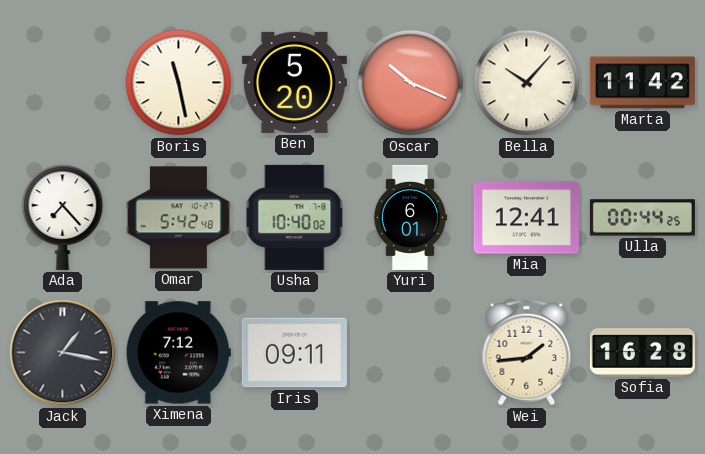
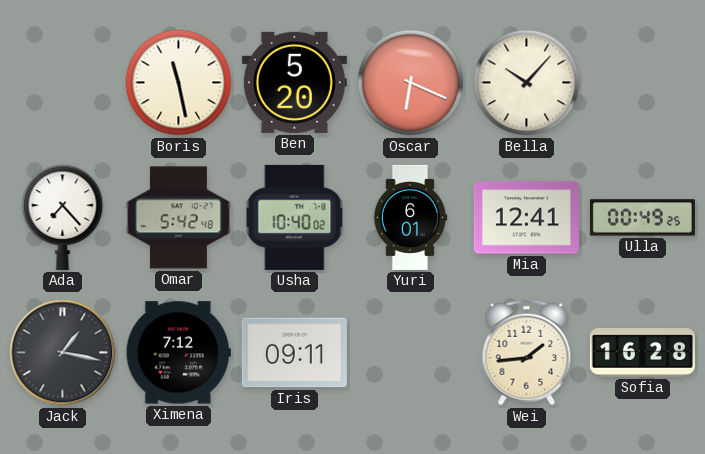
Oscar: 10:19 -> 6:19
Marta: 11:42 -> none
Ulla: 00:44 -> 00:49
